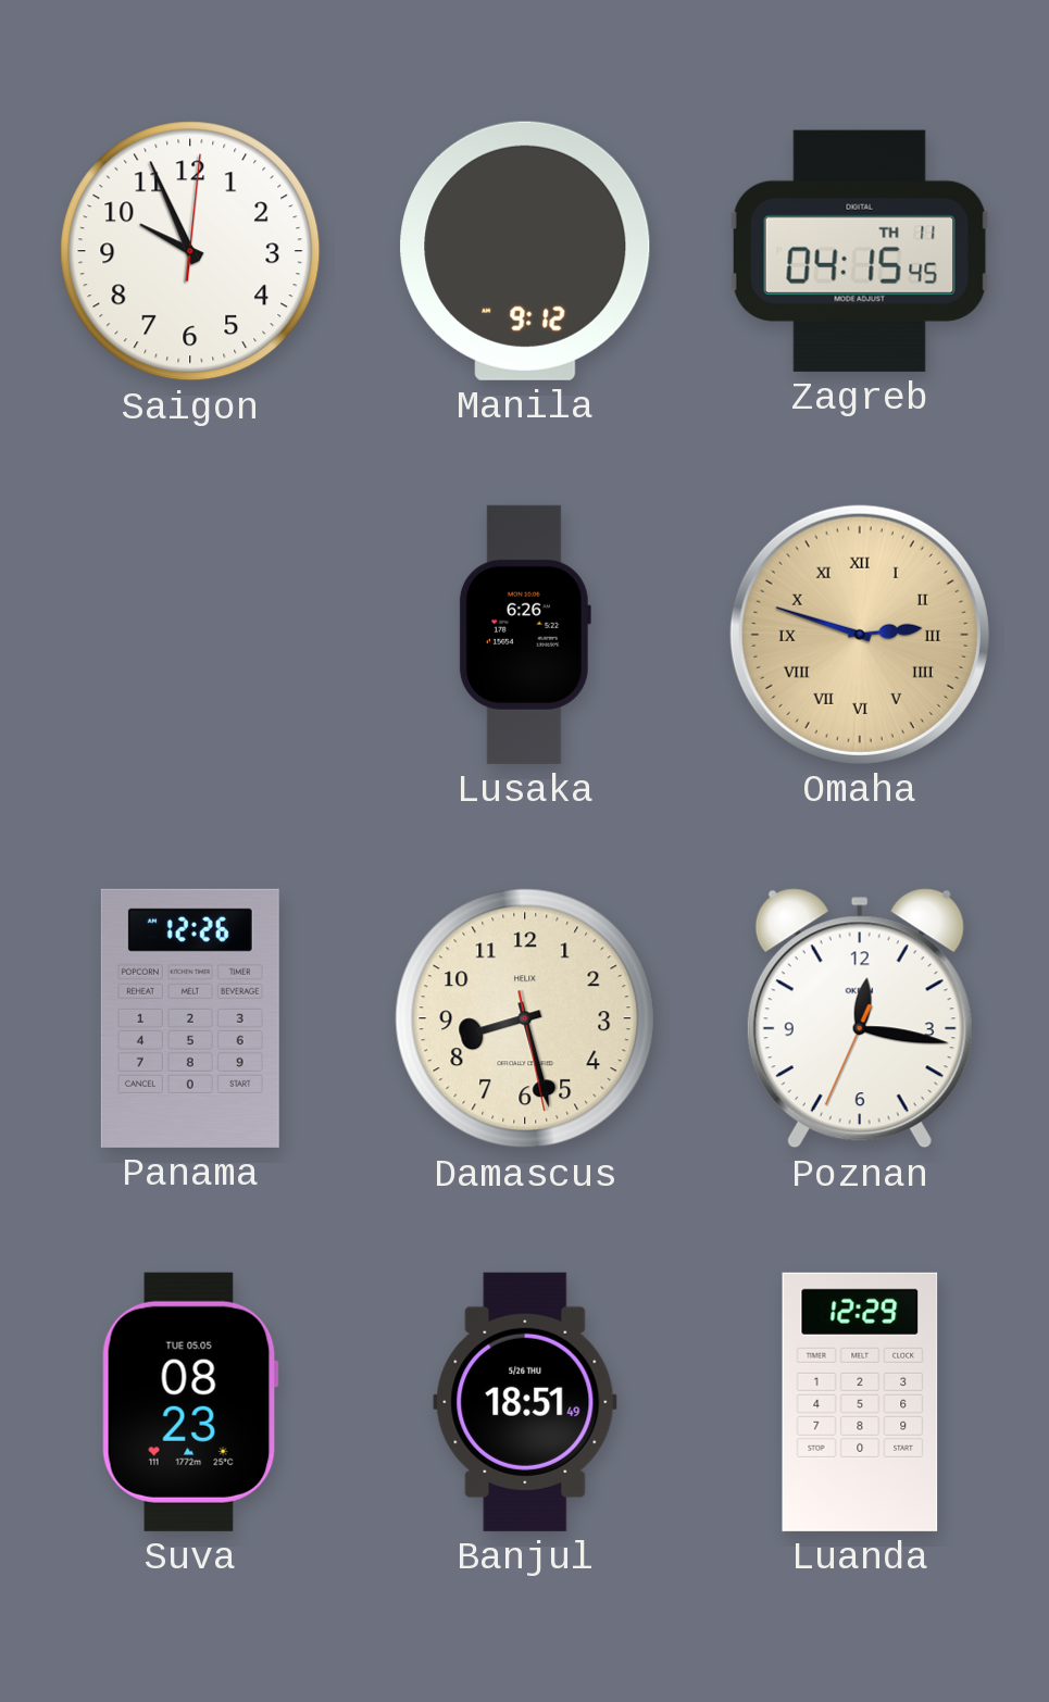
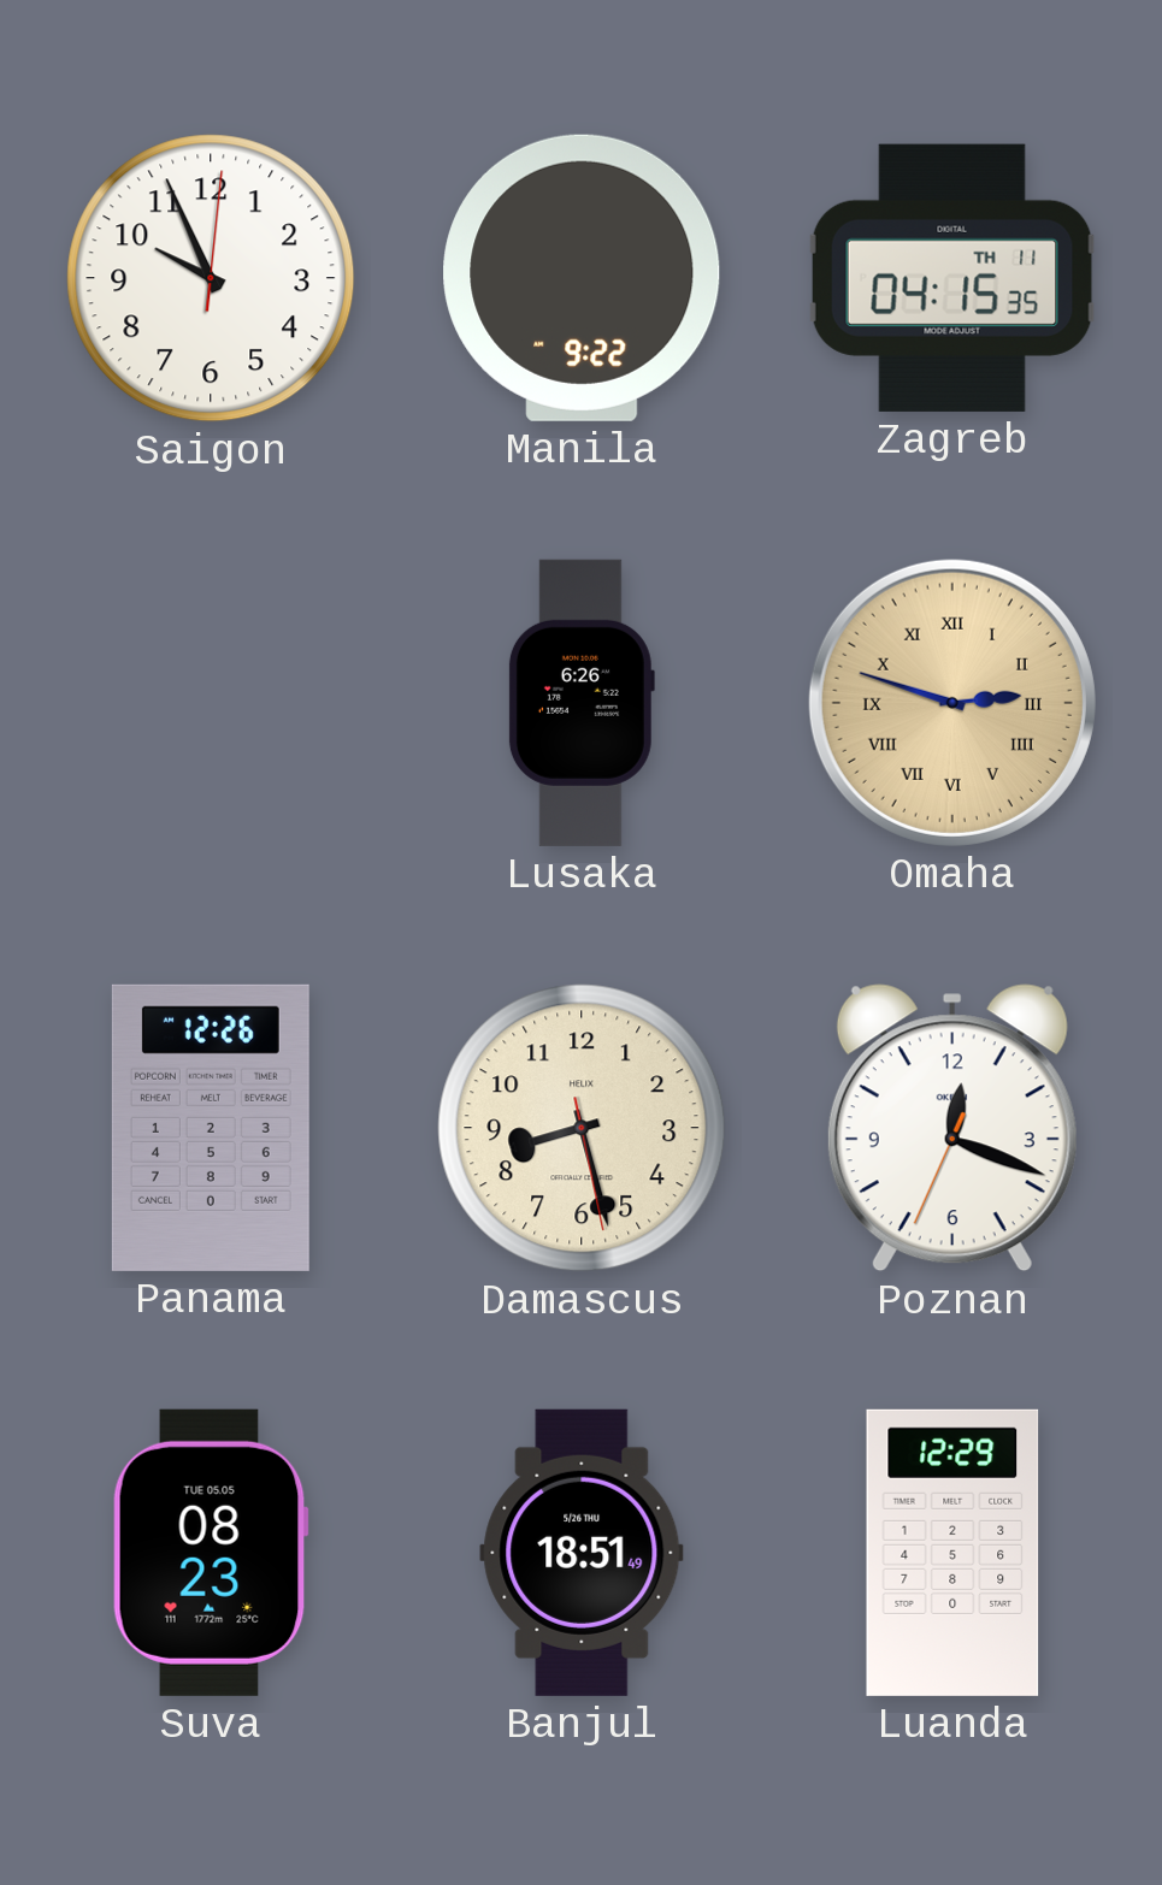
Manila: 9:12 -> 9:22
Zagreb: 04:15:45 -> 04:15:35
Poznan: 12:16 -> 12:18
